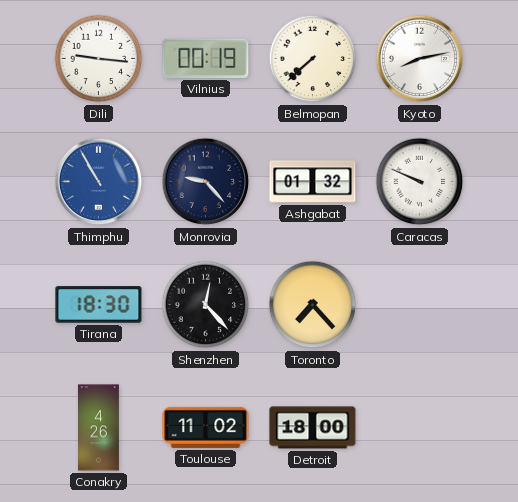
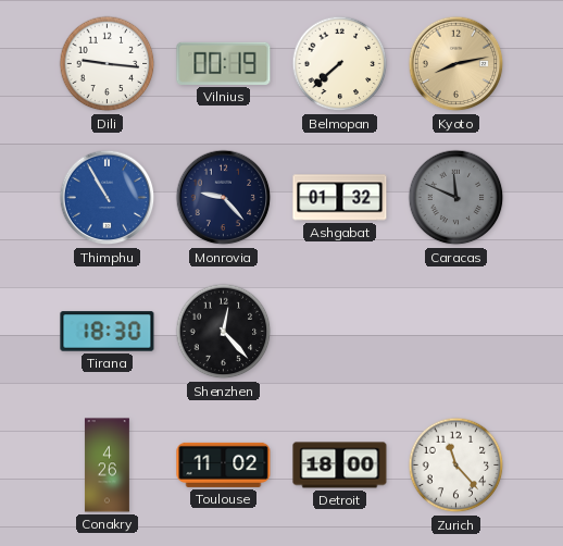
Kyoto dial: white -> champagne
Caracas: 9:49 -> 11:49
Caracas dial: white -> grey
Toronto: 7:23 -> none
Zurich: none -> 11:23
